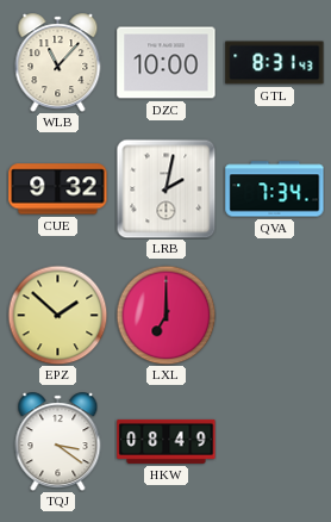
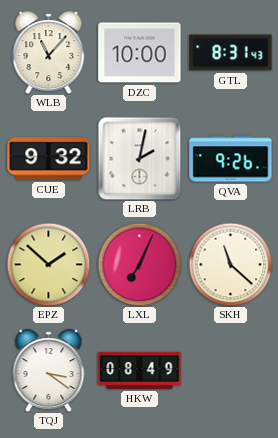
QVA: 7:34 -> 9:26
LXL: 7:00 -> 7:04
SKH: none -> 11:22
